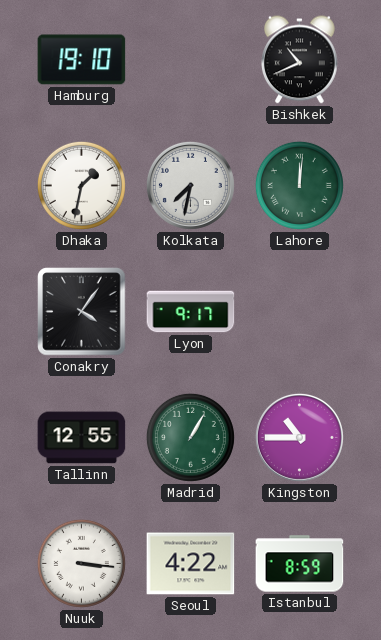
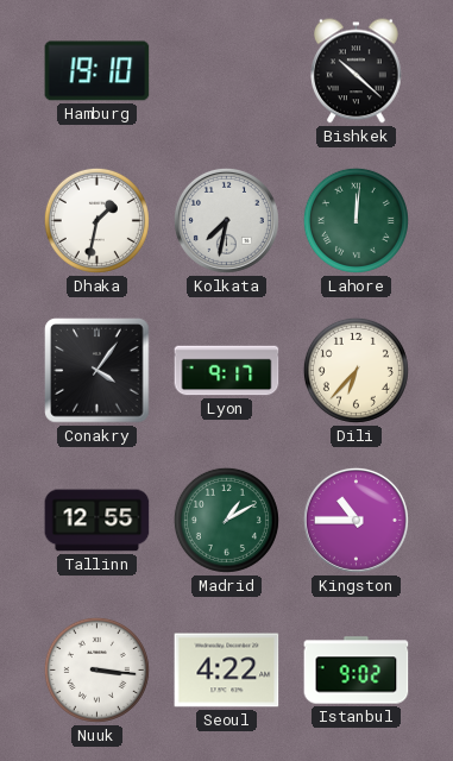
Bishkek: 10:41 -> 10:22
Dili: none -> 6:37
Madrid: 1:05 -> 1:10
Istanbul: 8:59 -> 9:02
